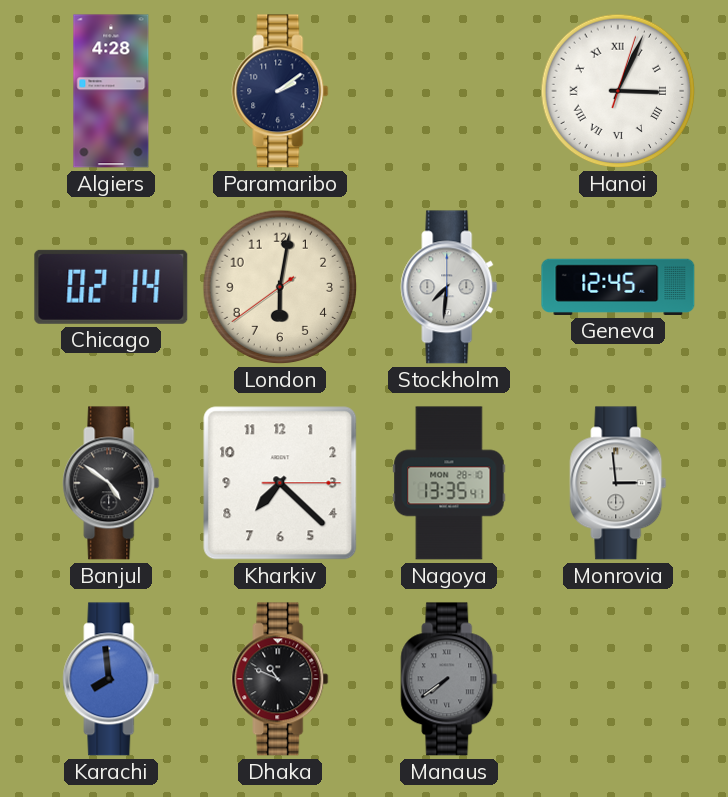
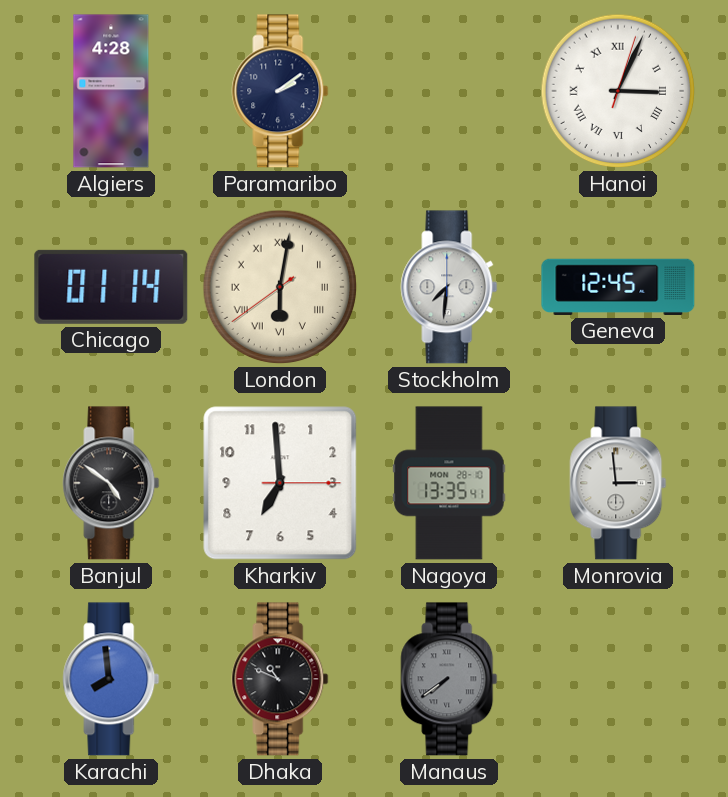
Chicago: 02:14 -> 01:14
London numerals: Arabic -> Roman
Kharkiv: 7:22 -> 6:59
